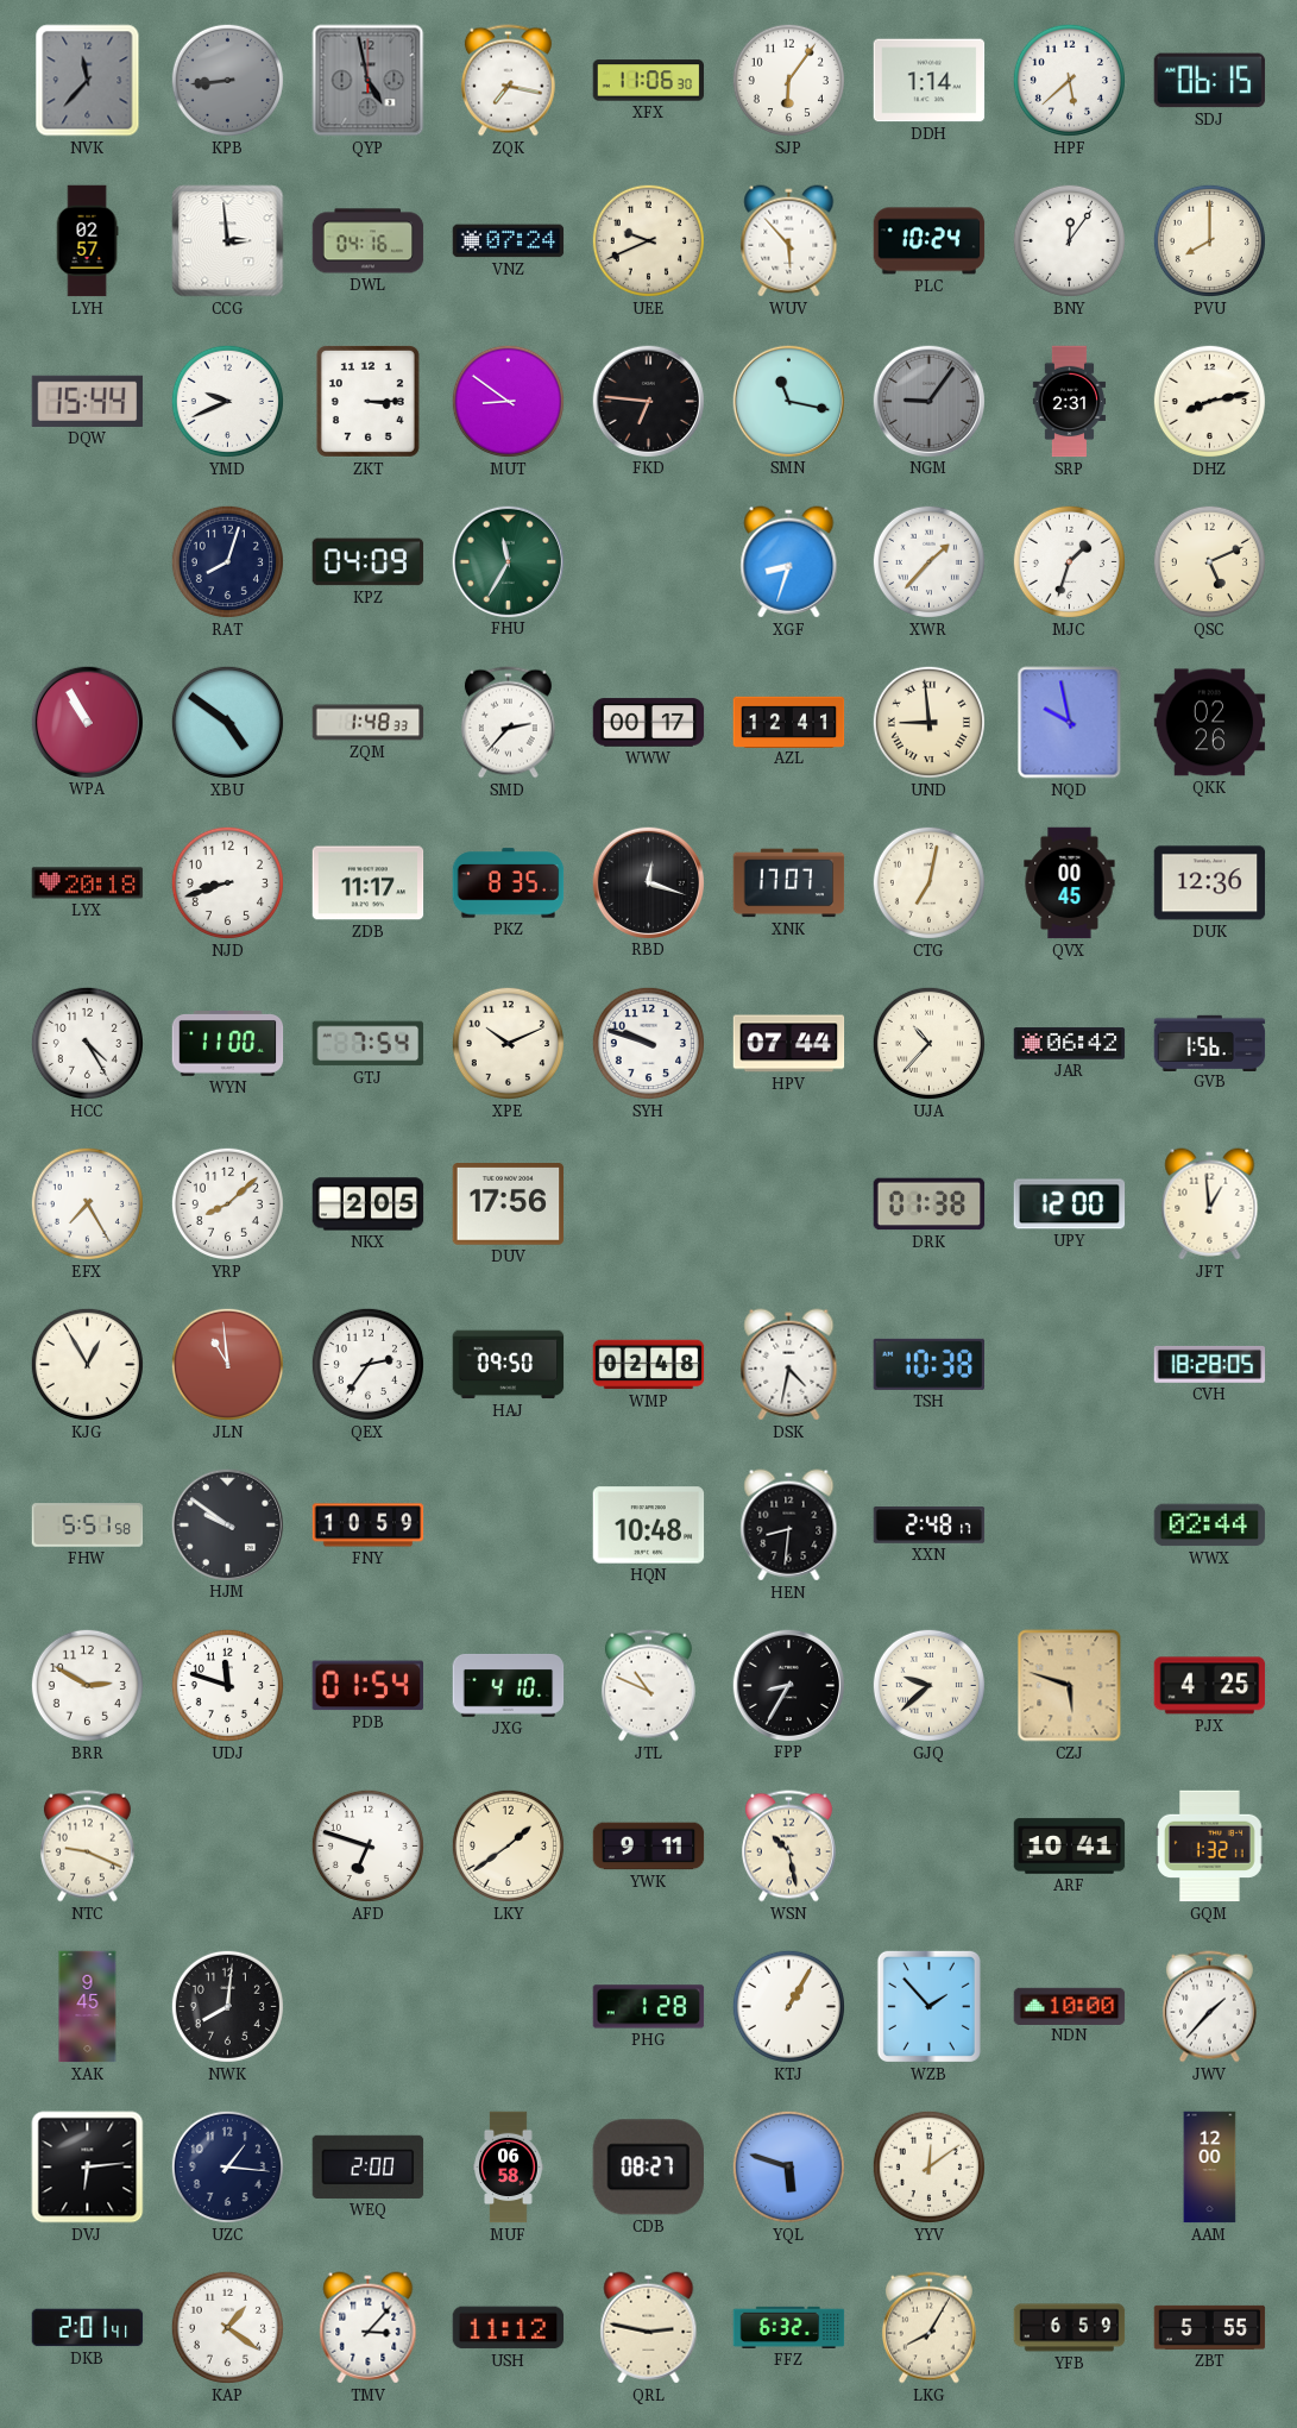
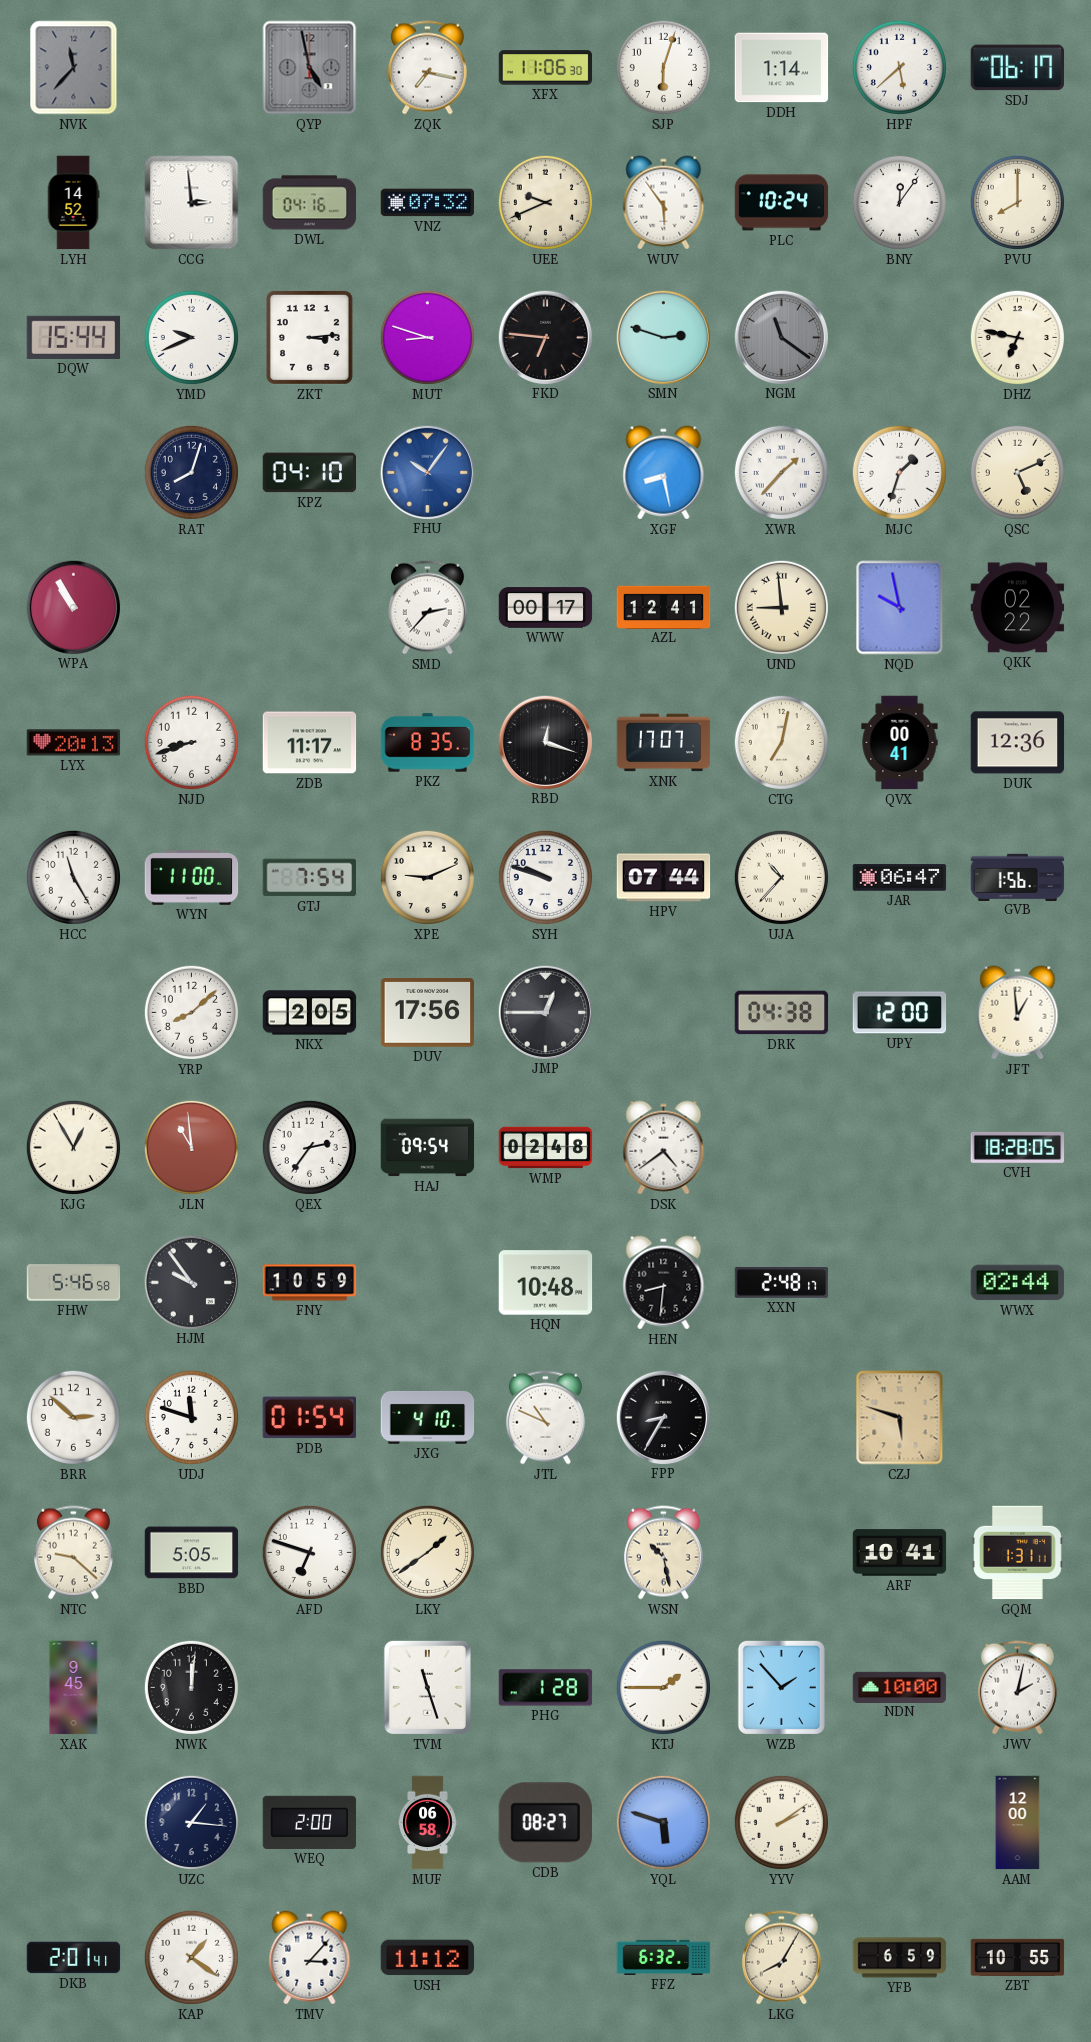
KPB: 8:44 -> none
SJP: 6:06 -> 6:03
SDJ: 06:15 -> 06:17
LYH: 02:57 -> 14:52
VNZ: 07:24 -> 07:32
WUV: 5:53 -> 5:54
ZKT: 3:15 -> 3:14
MUT: 8:51 -> 8:48
SMN: 11:17 -> 2:48
NGM: 9:06 -> 11:21
SRP: 2:31 -> none
DHZ: 8:13 -> 6:47
KPZ: 04:09 -> 04:10
FHU: 11:35 -> 10:06
FHU dial: green -> blue
XGF: 8:33 -> 8:28
XBU: 4:51 -> none
ZQM: 1:48 -> none
QKK: 02:26 -> 02:22
LYX: 20:18 -> 20:13
QVX: 00:45 -> 00:41
HCC: 4:25 -> 11:25
XPE: 10:11 -> 9:11
JAR: 06:42 -> 06:47
EFX: 7:25 -> none
JMP: none -> 12:45
DRK: 01:38 -> 04:38
HAJ: 09:50 -> 09:54
DSK: 4:32 -> 4:39
TSH: 10:38 -> none
FHW: 5:51 -> 5:46
HJM: 9:51 -> 9:54
BRR: 2:50 -> 2:52
GJQ: 9:38 -> none
PJX: 4:25 -> none
NTC: 9:19 -> 9:22
BBD: none -> 5:05
YWK: 9:11 -> none
GQM: 1:32 -> 1:31
NWK: 8:01 -> 12:01
TVM: none -> 11:27
KTJ: 1:05 -> 1:45
JWV: 1:37 -> 2:02
DVJ: 6:14 -> none
YYV: 12:09 -> 2:09
QRL: 2:47 -> none
ZBT: 5:55 -> 10:55
